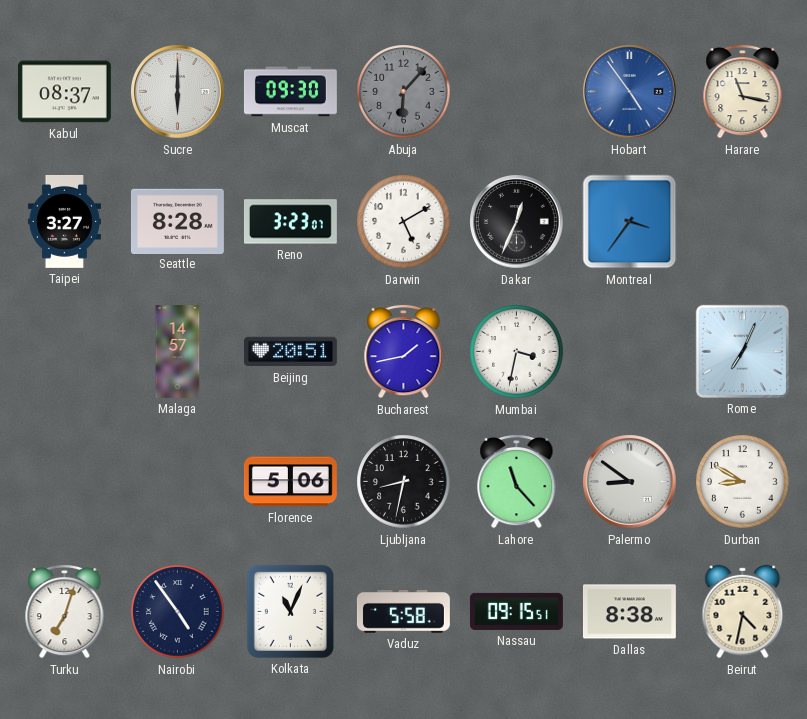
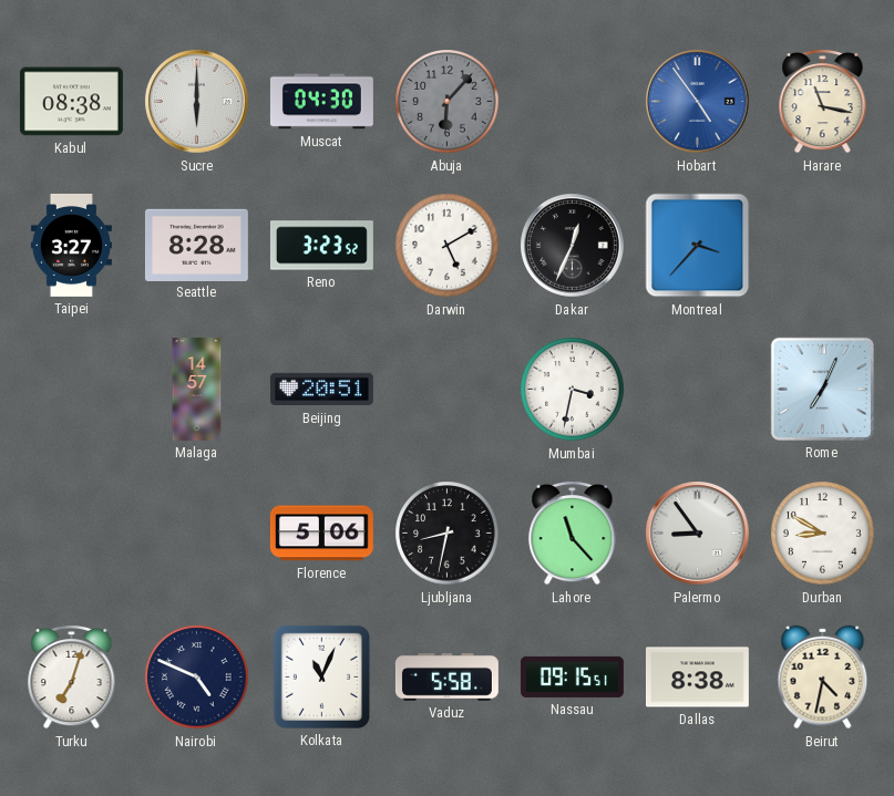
Kabul: 08:37 -> 08:38
Muscat: 09:30 -> 04:30
Reno: 3:23:07 -> 3:23:52
Montreal: 3:36 -> 3:37
Bucharest: 1:43 -> none
Palermo: 8:51 -> 8:54
Nairobi: 4:54 -> 4:49
